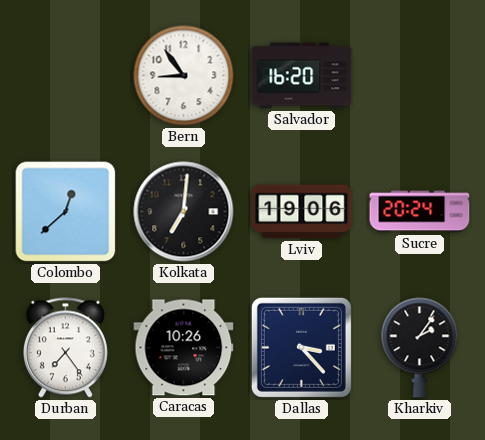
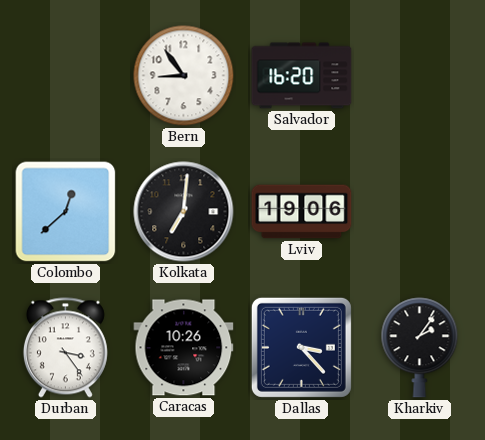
Sucre: 20:24 -> none
Durban: 7:24 -> 3:24
